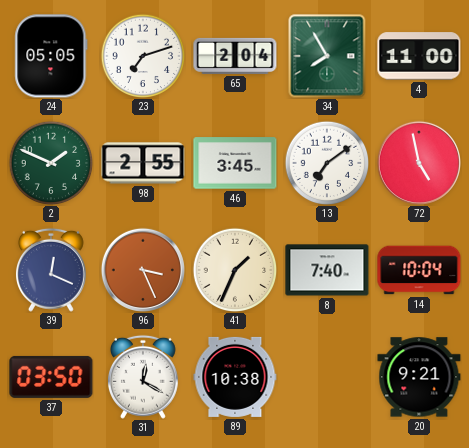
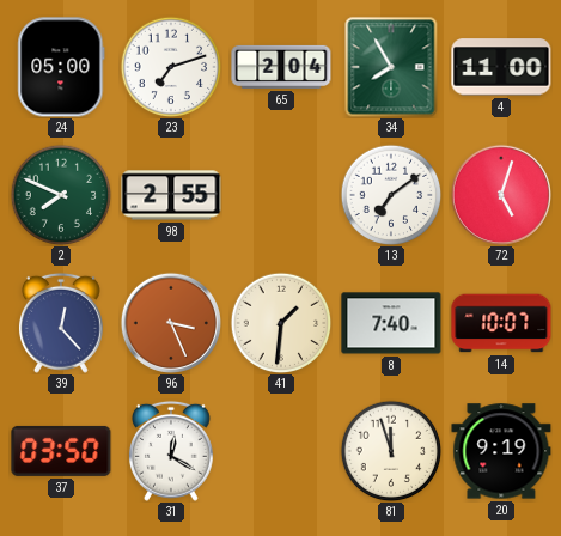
24: 05:05 -> 05:00
2: 1:49 -> 7:49
46: 3:45 -> none
72: 4:58 -> 5:03
39: 12:19 -> 12:23
41: 1:34 -> 1:31
14: 10:04 -> 10:07
89: 10:38 -> none
81: none -> 11:57
20: 9:21 -> 9:19
